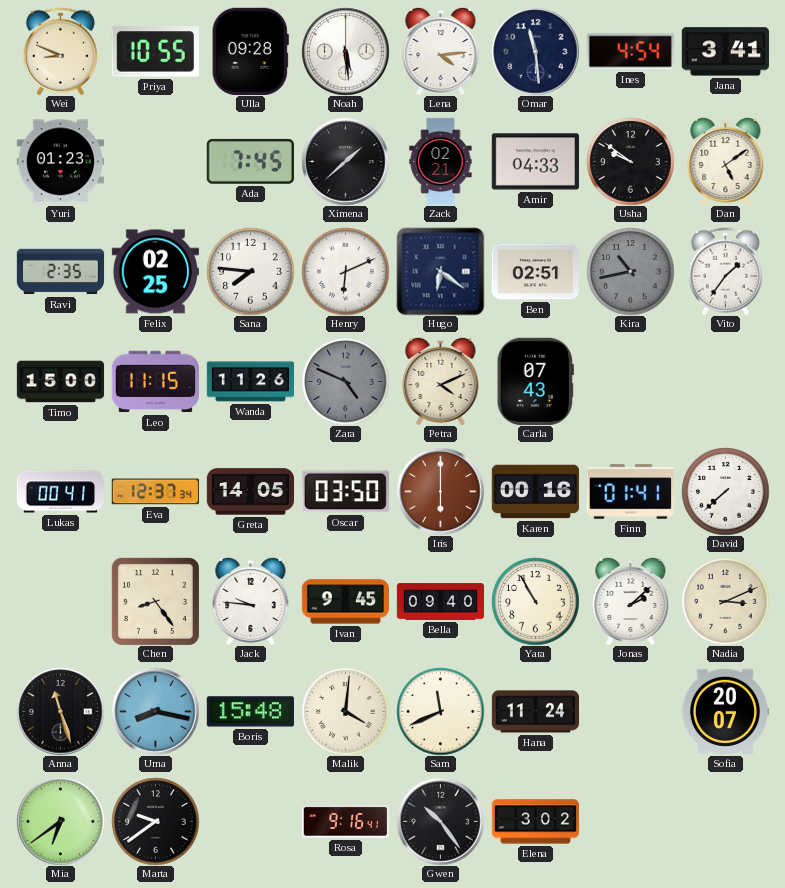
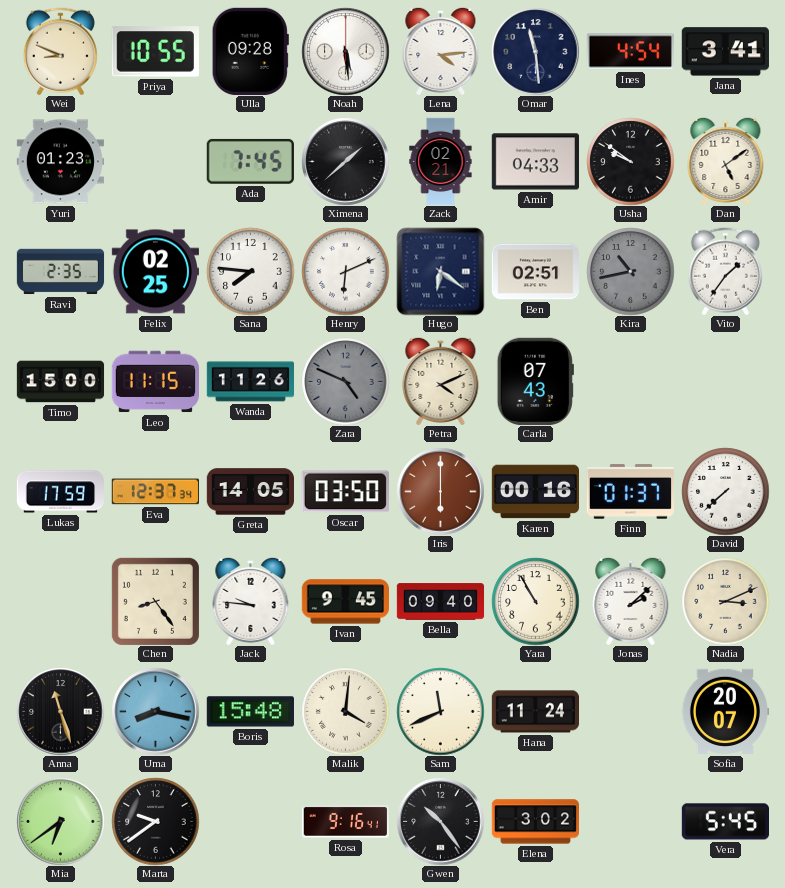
Lukas: 00:41 -> 17:59
Finn: 01:41 -> 01:37
Vera: none -> 5:45
